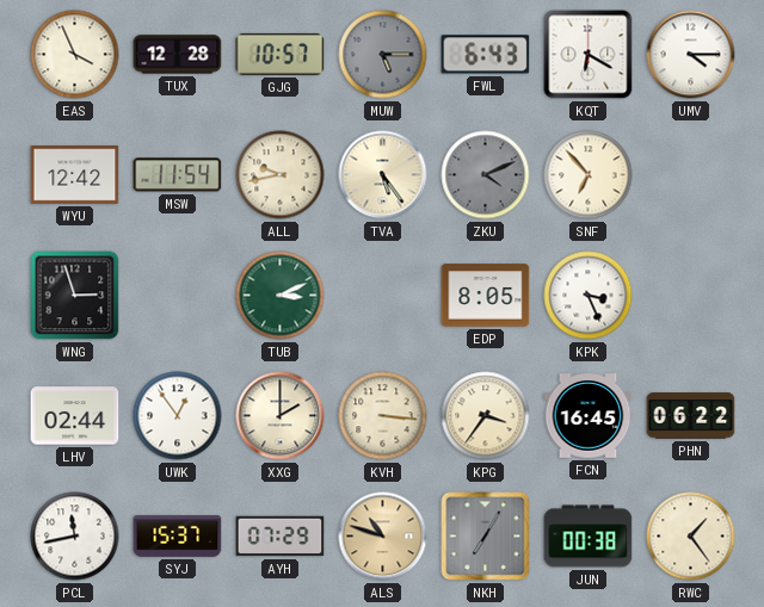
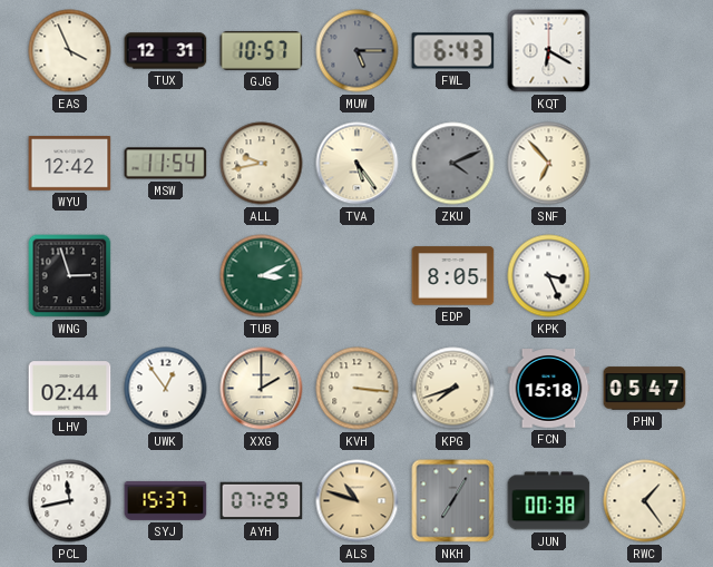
TUX: 12:28 -> 12:31
UMV: 4:15 -> none
KPG: 3:36 -> 7:42
FCN: 16:45 -> 15:18
PHN: 06:22 -> 05:47
